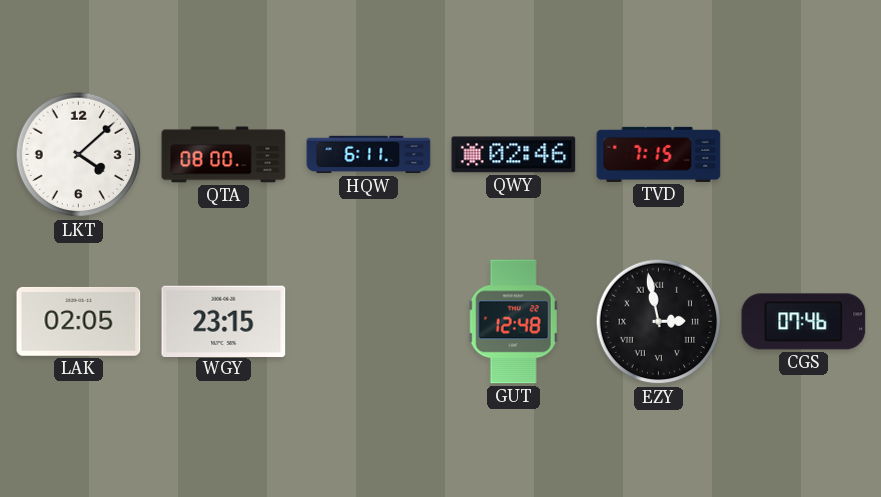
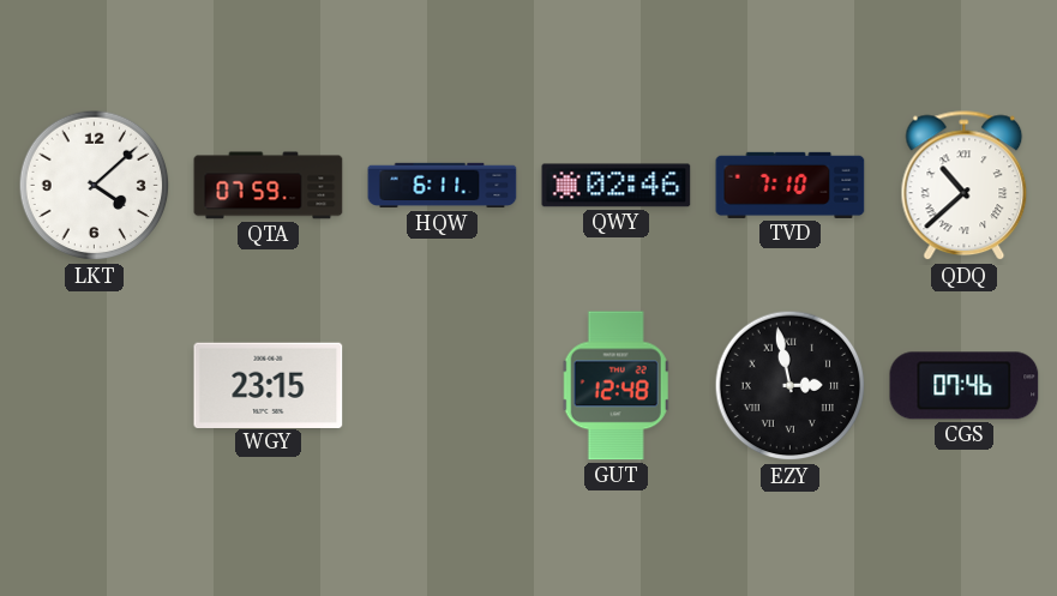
QTA: 08:00 -> 07:59
TVD: 7:15 -> 7:10
QDQ: none -> 10:38
LAK: 02:05 -> none
